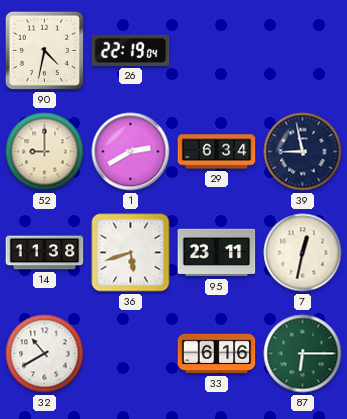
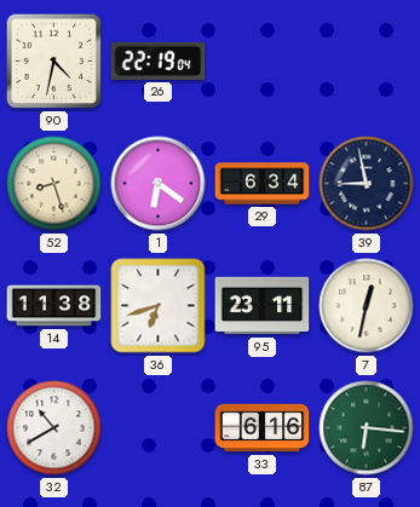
52: 9:00 -> 8:27
1: 2:40 -> 6:21
36: 5:42 -> 6:42
87: 6:15 -> 6:16
